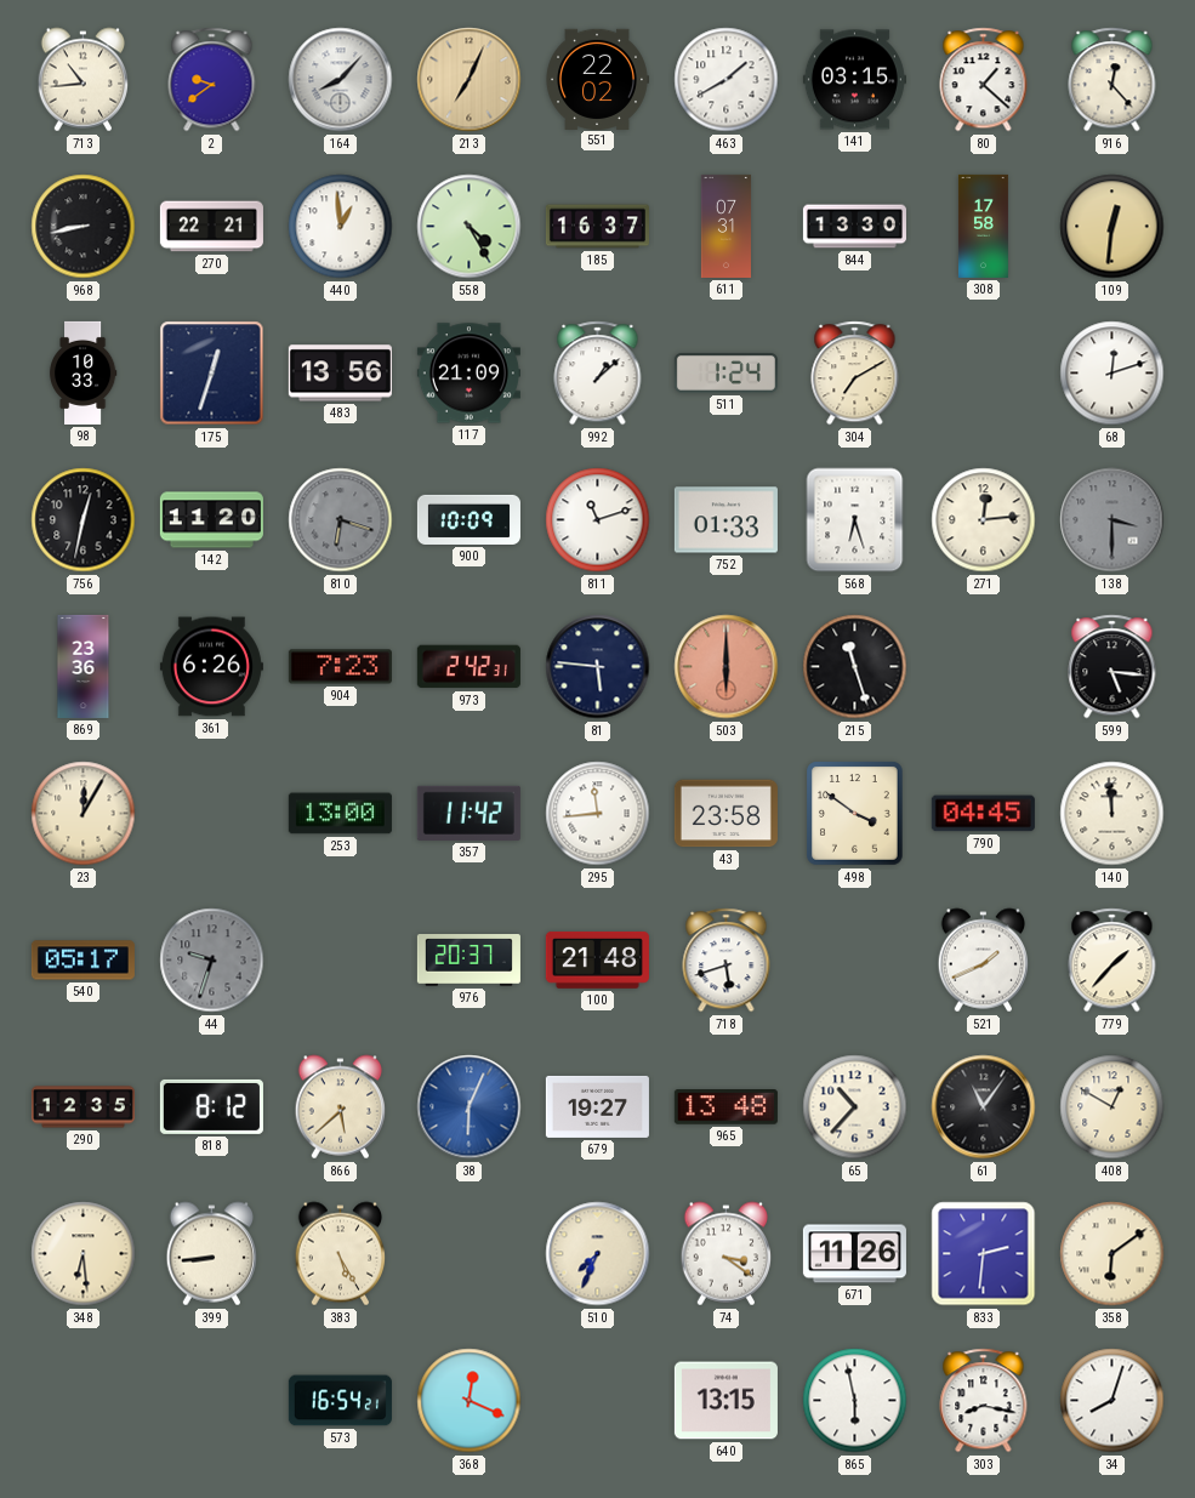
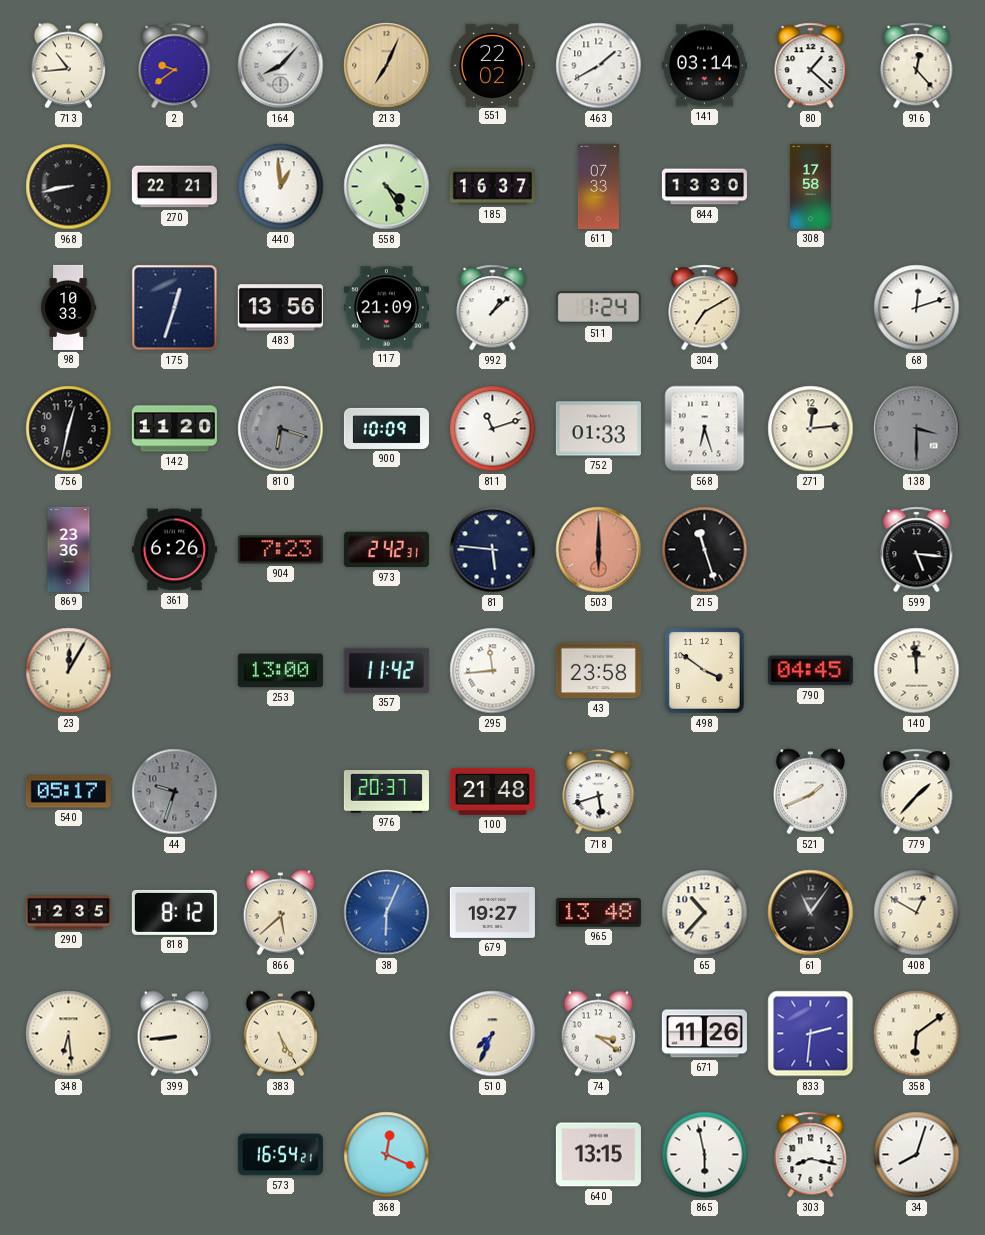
141: 03:15 -> 03:14
611: 07:31 -> 07:33
109: 12:31 -> none
